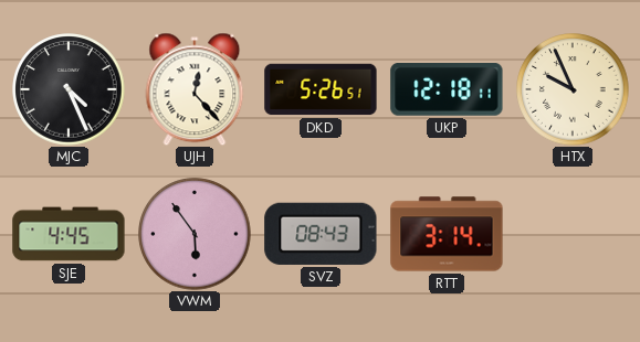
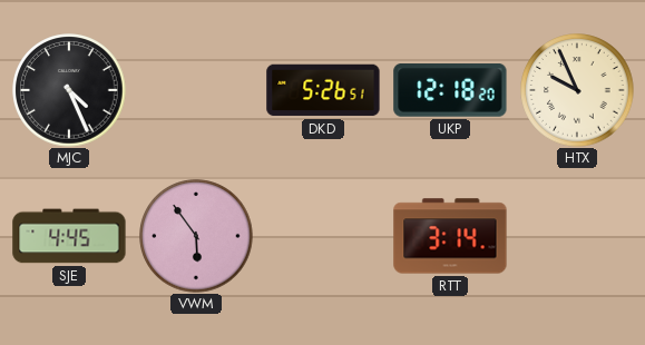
UJH: 12:23 -> none
UKP: 12:18:11 -> 12:18:20
SVZ: 08:43 -> none
